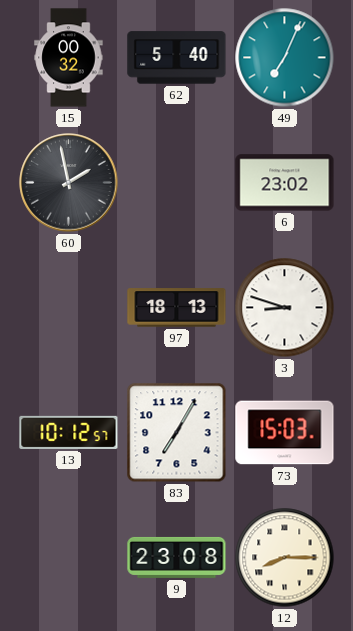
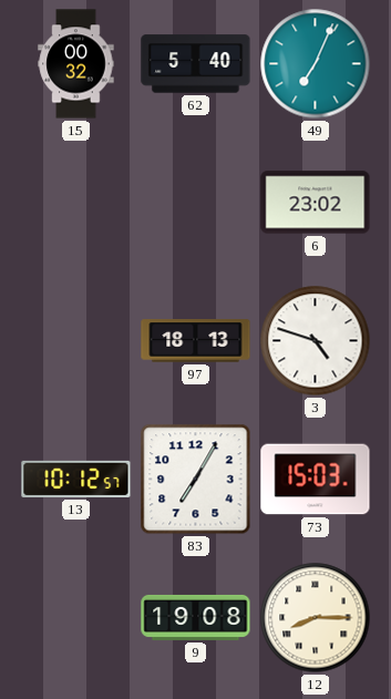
60: 1:58 -> none
3: 8:48 -> 4:48
9: 23:08 -> 19:08
